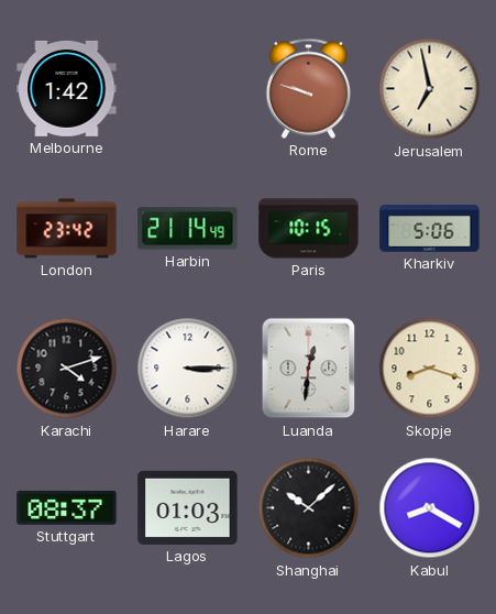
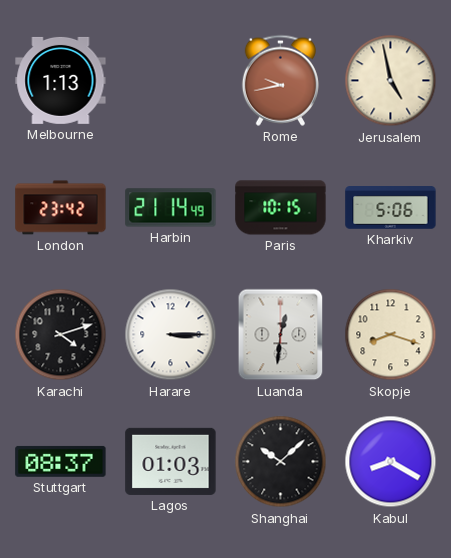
Melbourne: 1:42 -> 1:13
Rome: 9:48 -> 9:43
Jerusalem: 6:58 -> 4:58
